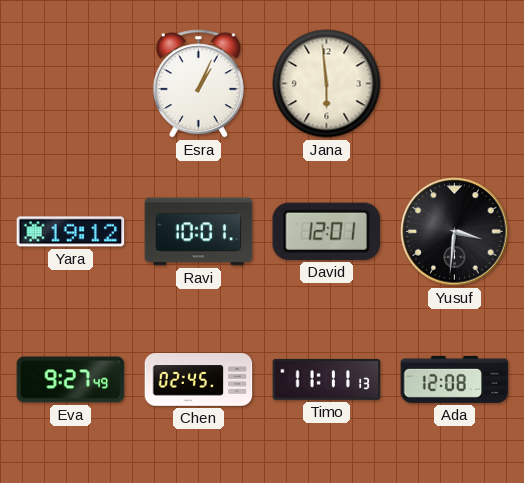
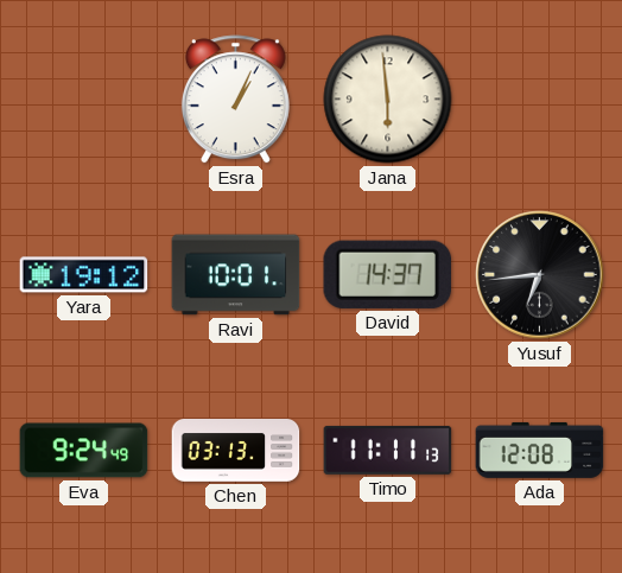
David: 12:01 -> 14:37
Yusuf: 3:31 -> 6:44
Eva: 9:27 -> 9:24
Chen: 02:45 -> 03:13
